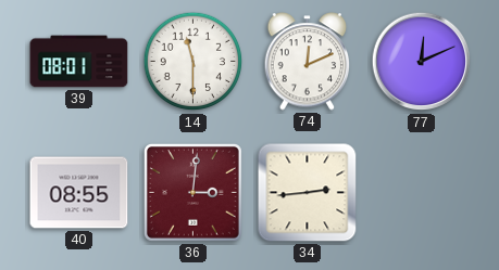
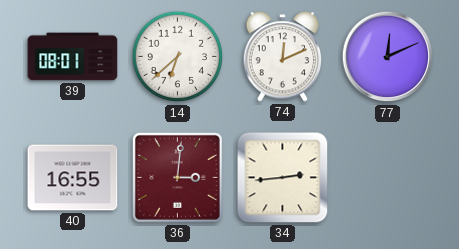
14: 11:30 -> 6:38
40: 08:55 -> 16:55
